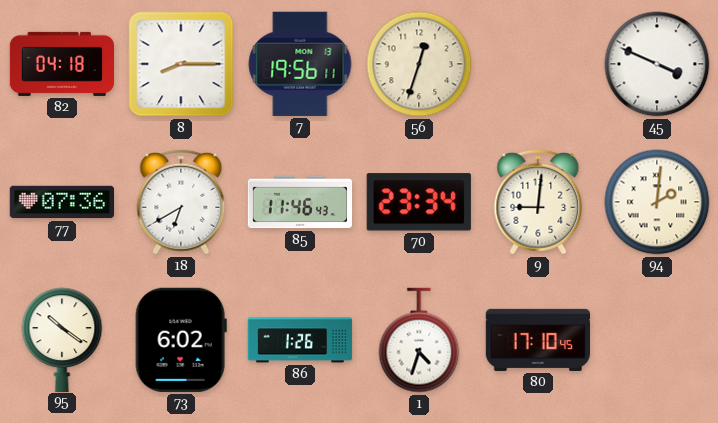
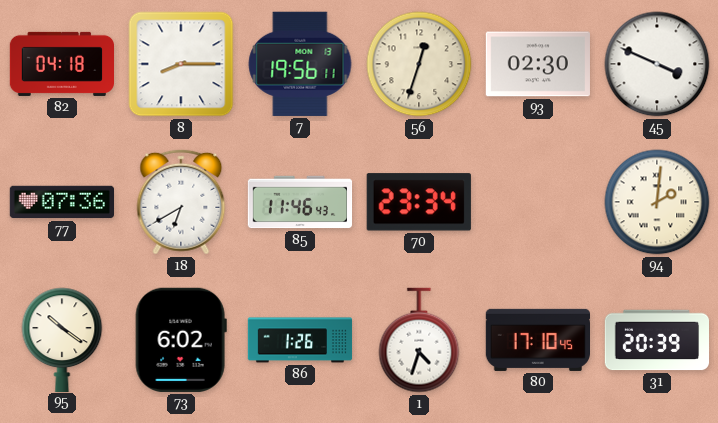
93: none -> 02:30
9: 9:01 -> none
31: none -> 20:39
